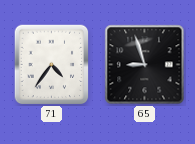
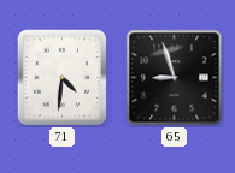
71: 4:36 -> 4:31
